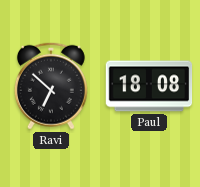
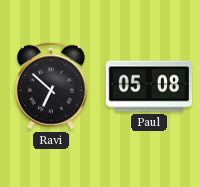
Paul: 18:08 -> 05:08
